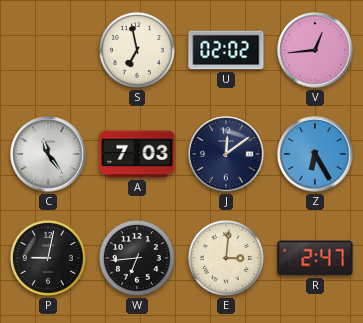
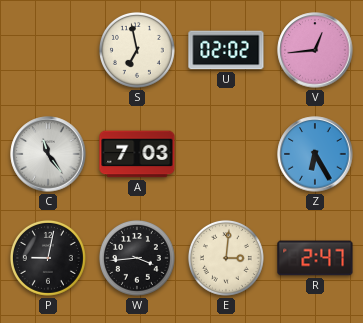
J: 12:09 -> none
W: 6:44 -> 3:44
